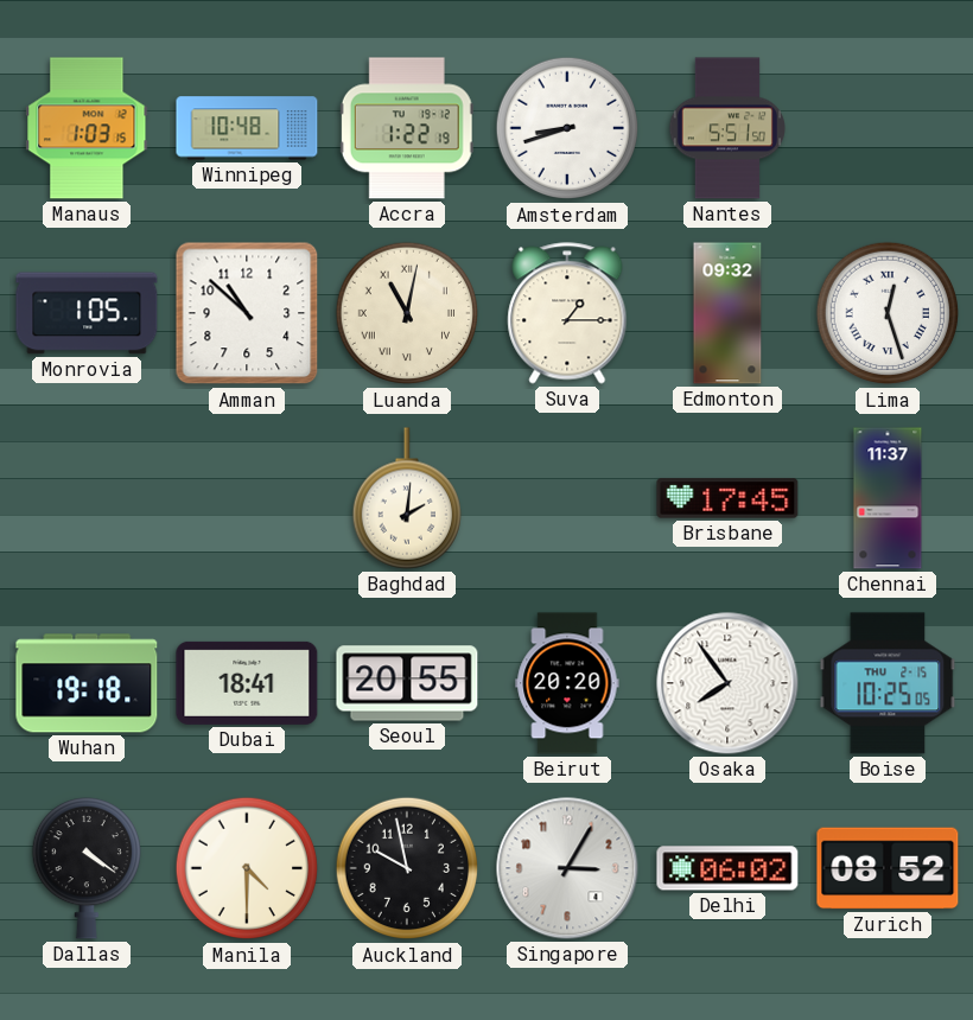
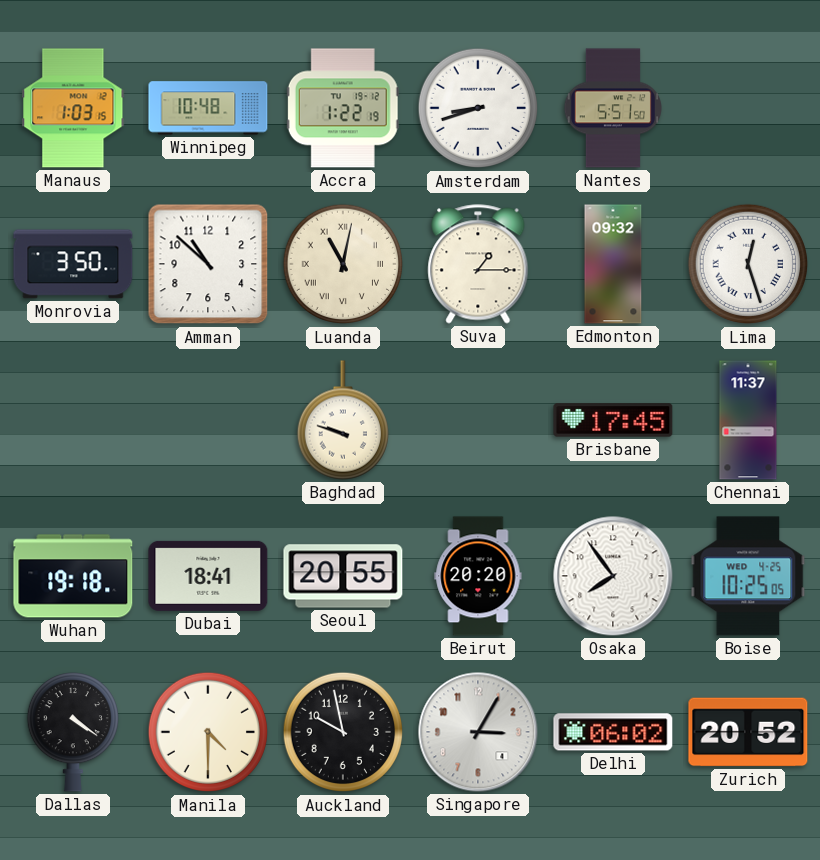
Monrovia: 1:05 -> 3:50
Baghdad: 2:01 -> 9:48
Boise date: THU 2-15 -> WED 4-25
Zurich: 08:52 -> 20:52
